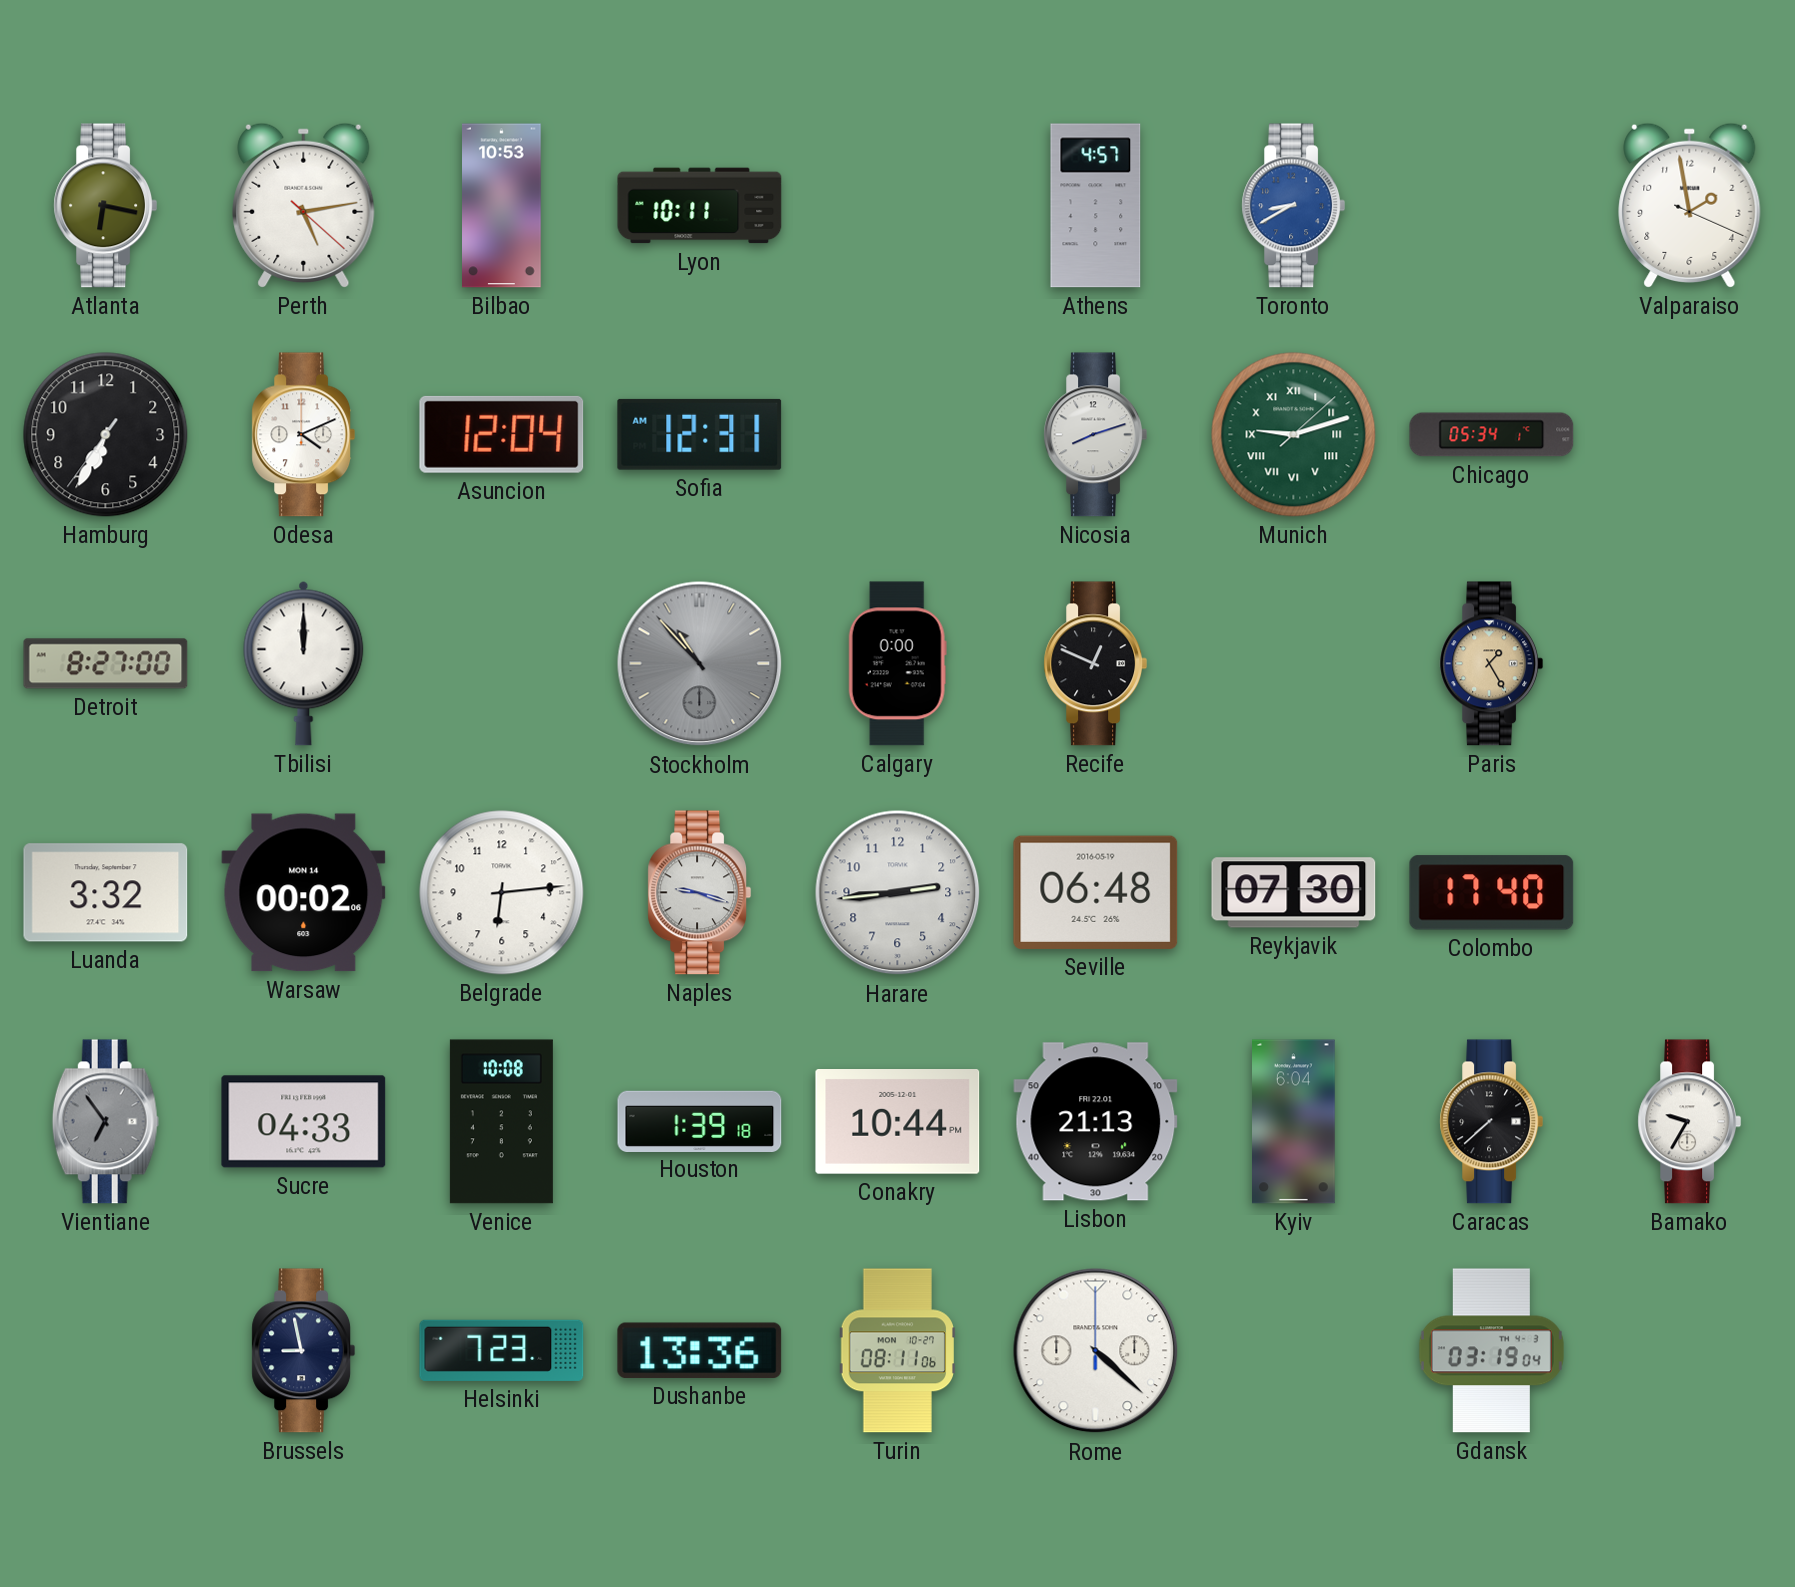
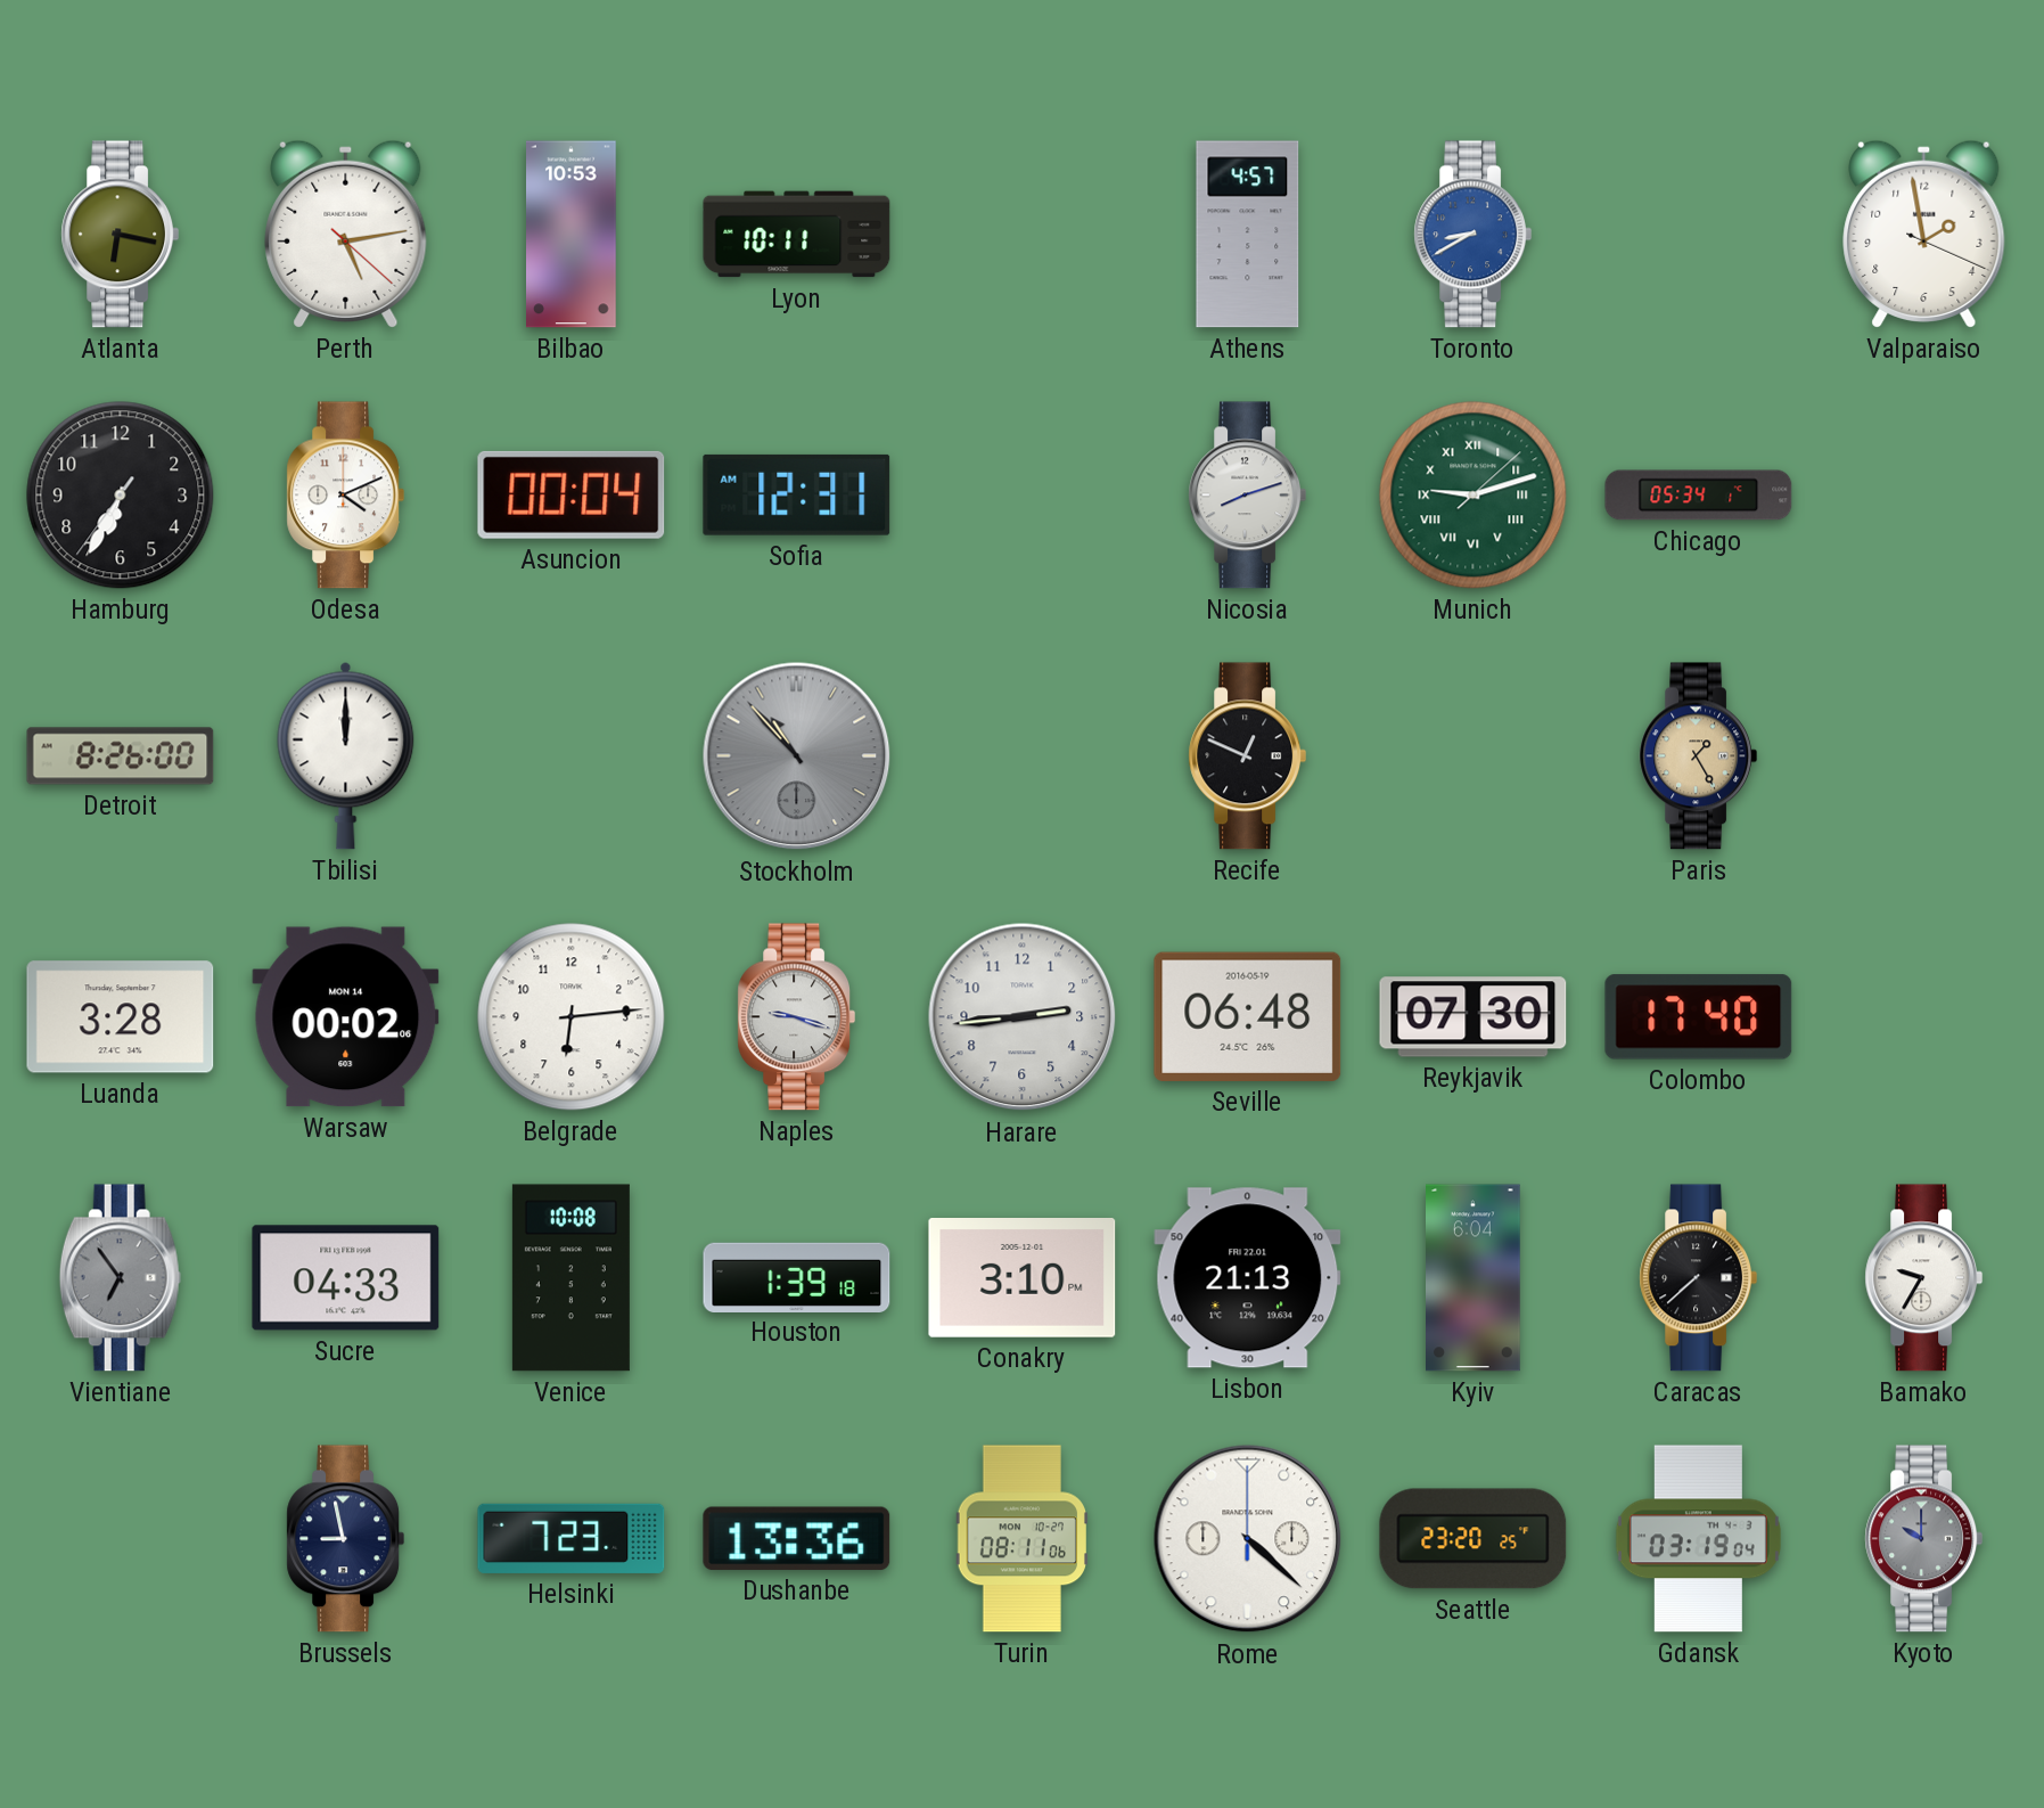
Asuncion: 12:04 -> 00:04
Detroit: 8:27 -> 8:26
Calgary: 0:00 -> none
Luanda: 3:32 -> 3:28
Conakry: 10:44 -> 3:10
Seattle: none -> 23:20
Kyoto: none -> 10:00
